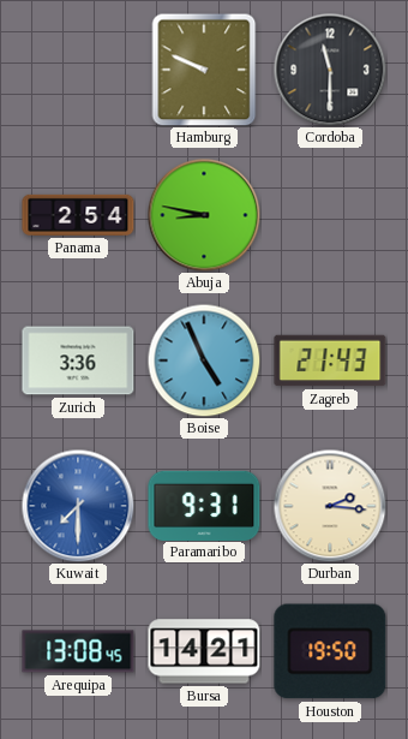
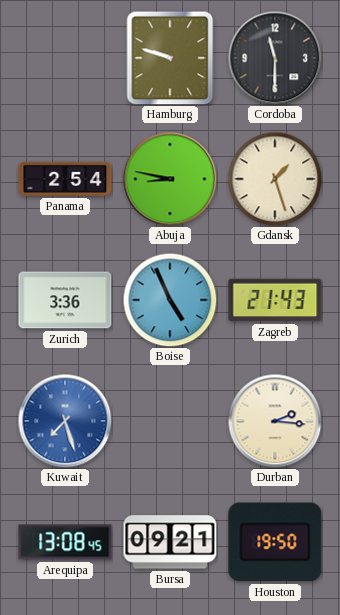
Hamburg: 9:49 -> 9:48
Gdansk: none -> 1:27
Kuwait: 7:30 -> 7:27
Paramaribo: 9:31 -> none
Bursa: 14:21 -> 09:21
